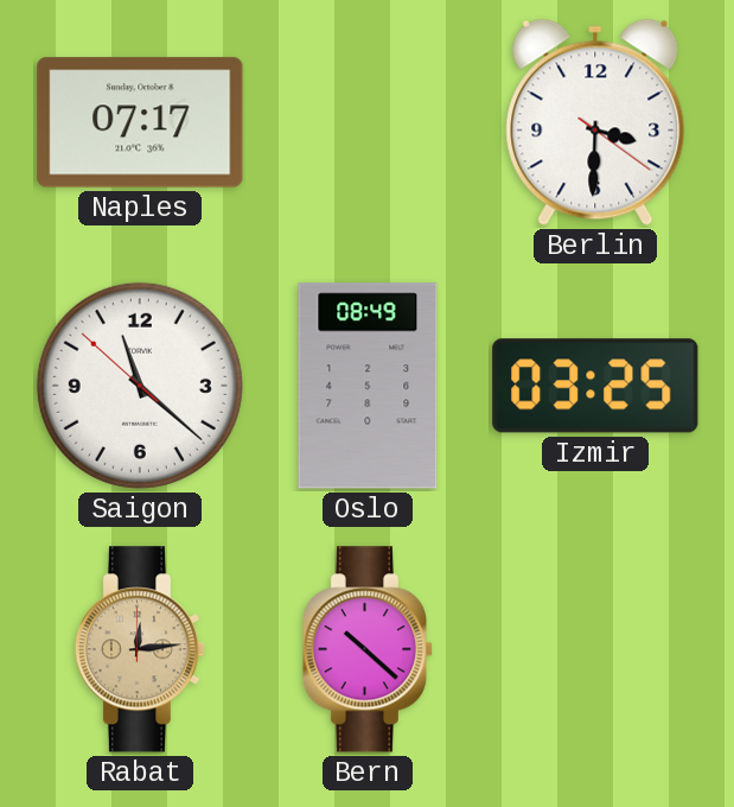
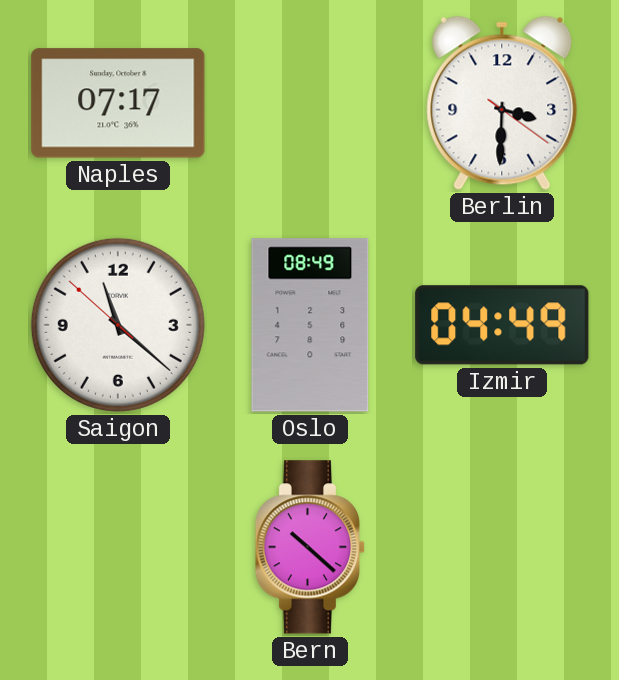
Izmir: 03:25 -> 04:49
Rabat: 12:14 -> none
